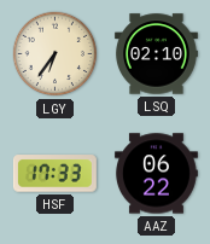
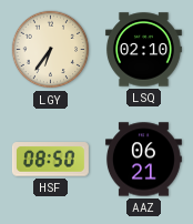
HSF: 17:33 -> 08:50
AAZ: 06:22 -> 06:21
